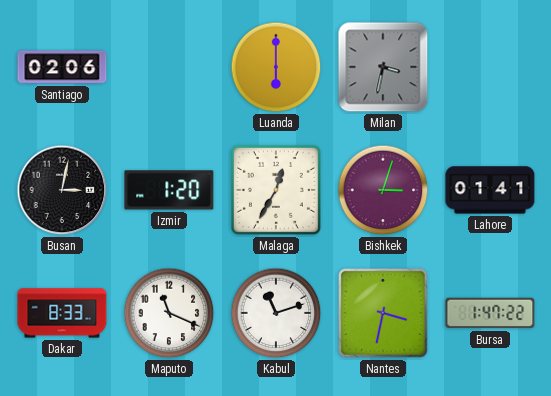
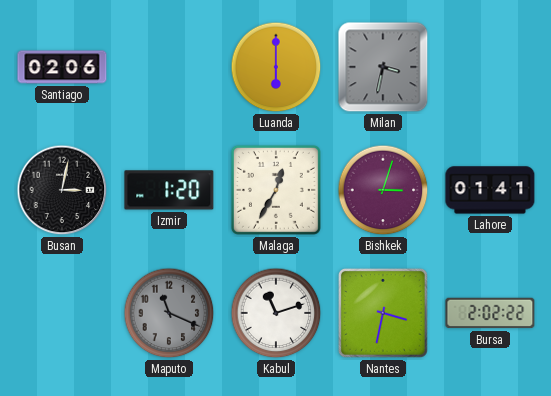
Dakar: 8:33 -> none
Maputo dial: white -> grey
Bursa: 1:47 -> 2:02
